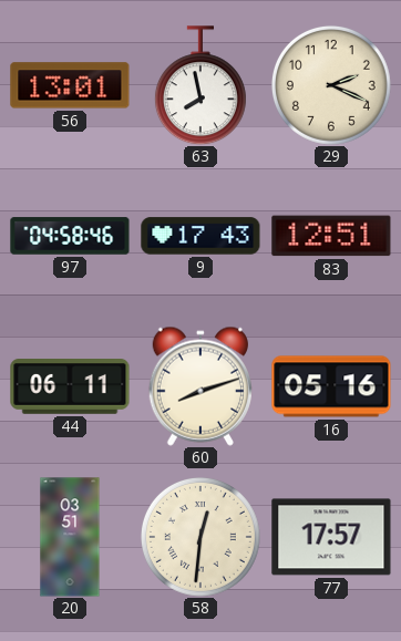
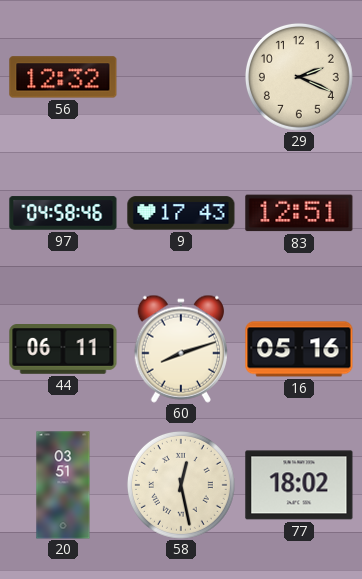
56: 13:01 -> 12:32
63: 7:58 -> none
58: 12:31 -> 12:28
77: 17:57 -> 18:02
